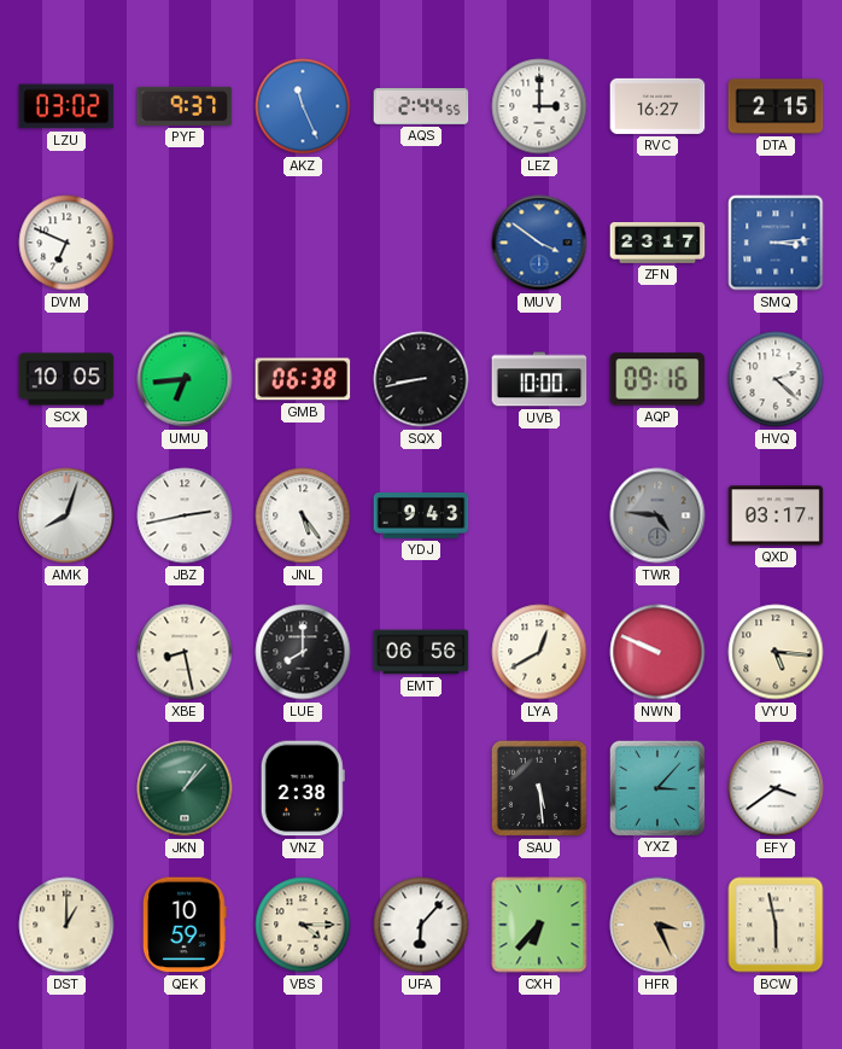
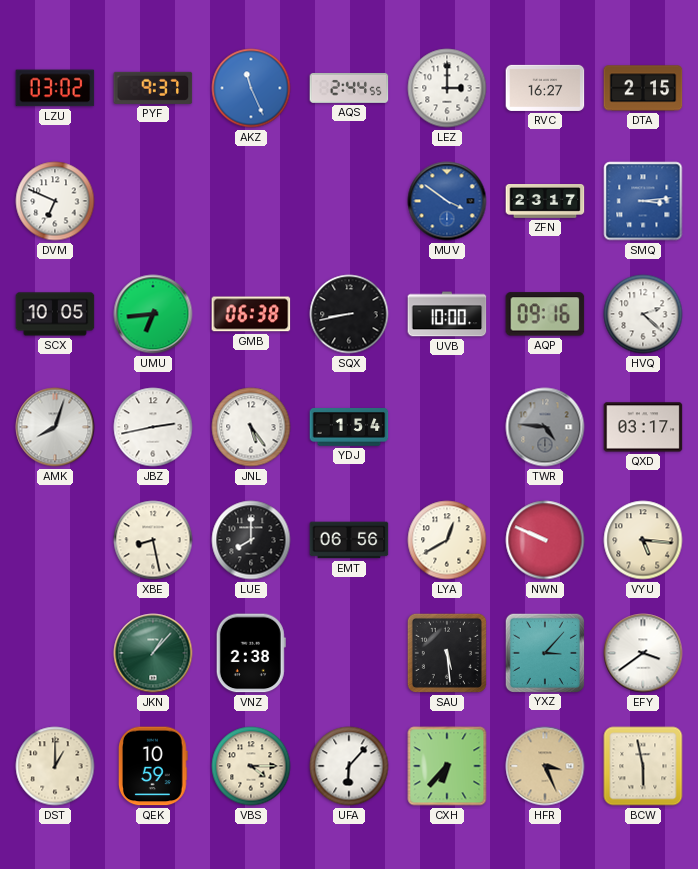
YDJ: 9:43 -> 1:54
